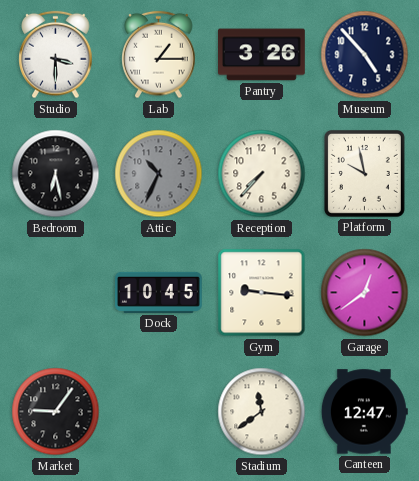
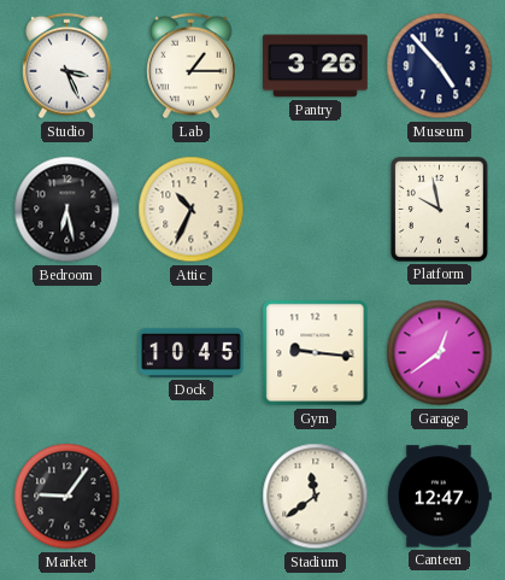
Studio: 3:30 -> 3:26
Attic dial: grey -> cream
Reception: 7:37 -> none
